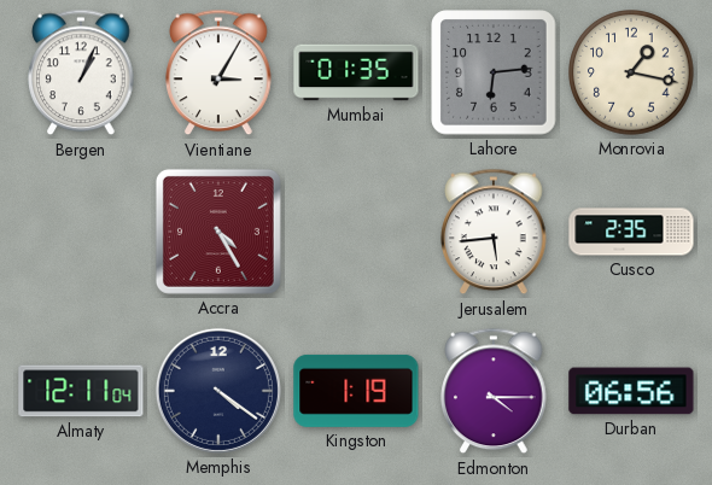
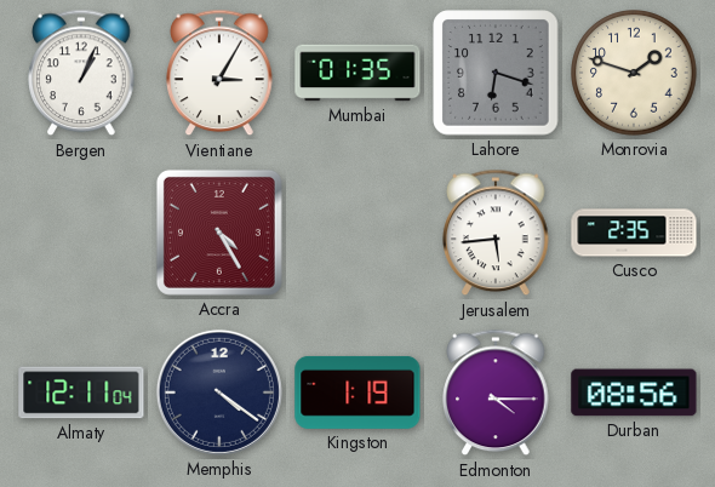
Lahore: 6:14 -> 6:18
Monrovia: 1:17 -> 1:48
Durban: 06:56 -> 08:56
